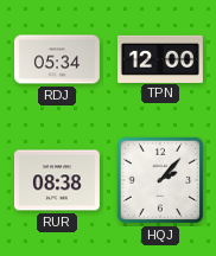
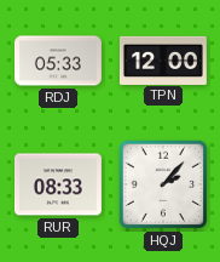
RDJ: 05:34 -> 05:33
RUR: 08:38 -> 08:33
